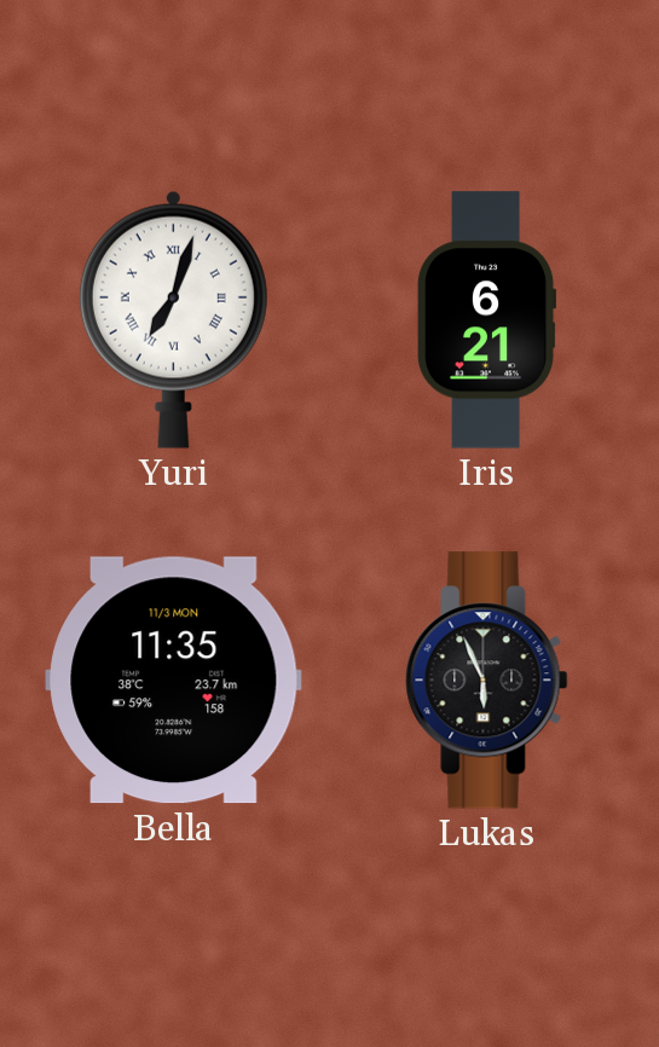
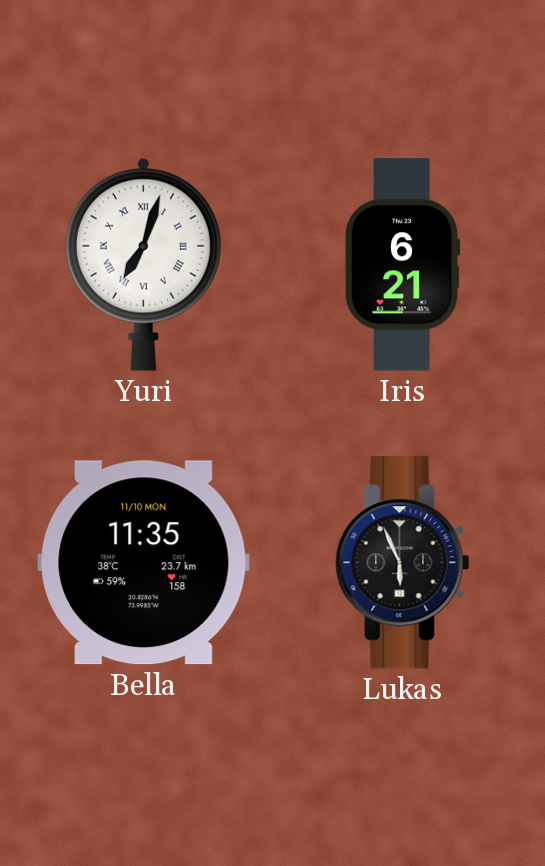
Bella date: 11/3 MON -> 11/10 MON
